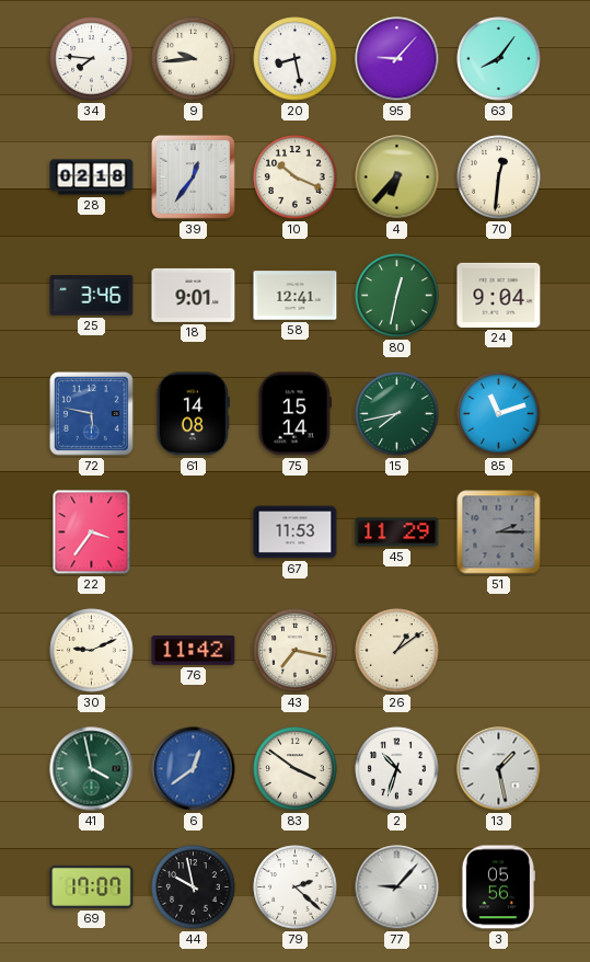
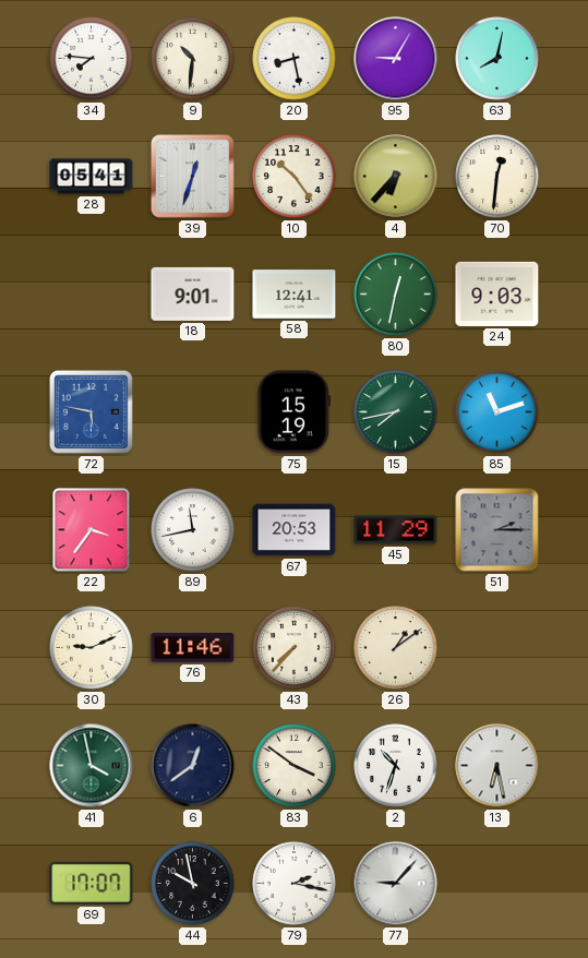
9: 9:44 -> 10:31
95: 9:07 -> 9:05
63: 8:06 -> 8:02
28: 02:18 -> 05:41
39: 12:36 -> 12:33
10: 10:19 -> 10:24
25: 3:46 -> none
24: 9:04 -> 9:03
61: 14:08 -> none
75: 15:14 -> 15:19
89: none -> 11:43
67: 11:53 -> 20:53
76: 11:42 -> 11:46
43: 7:17 -> 7:37
6 dial: blue -> navy
13: 1:28 -> 6:28
79: 2:22 -> 2:17
3: 05:56 -> none
